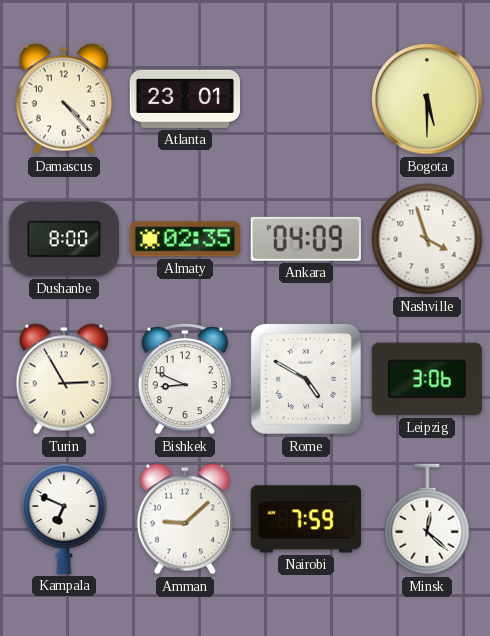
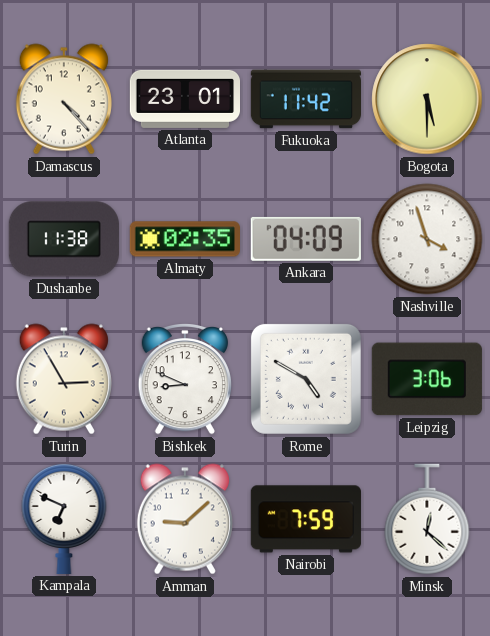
Fukuoka: none -> 11:42
Dushanbe: 8:00 -> 11:38
